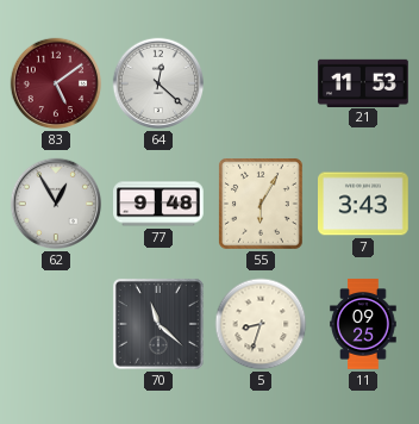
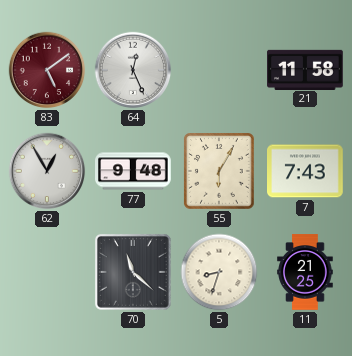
64: 12:22 -> 12:26
21: 11:53 -> 11:58
7: 3:43 -> 7:43
11: 09:25 -> 21:25
